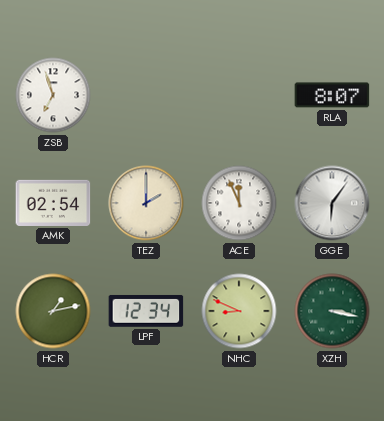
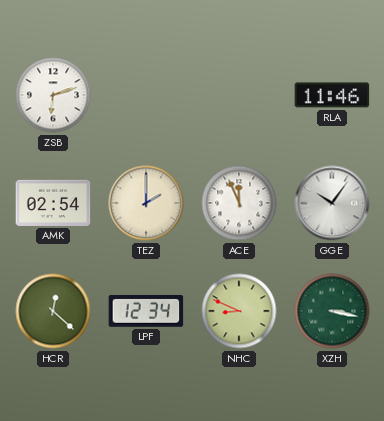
ZSB: 6:57 -> 6:12
RLA: 8:07 -> 11:46
GGE: 6:06 -> 10:06
HCR: 1:13 -> 12:22
